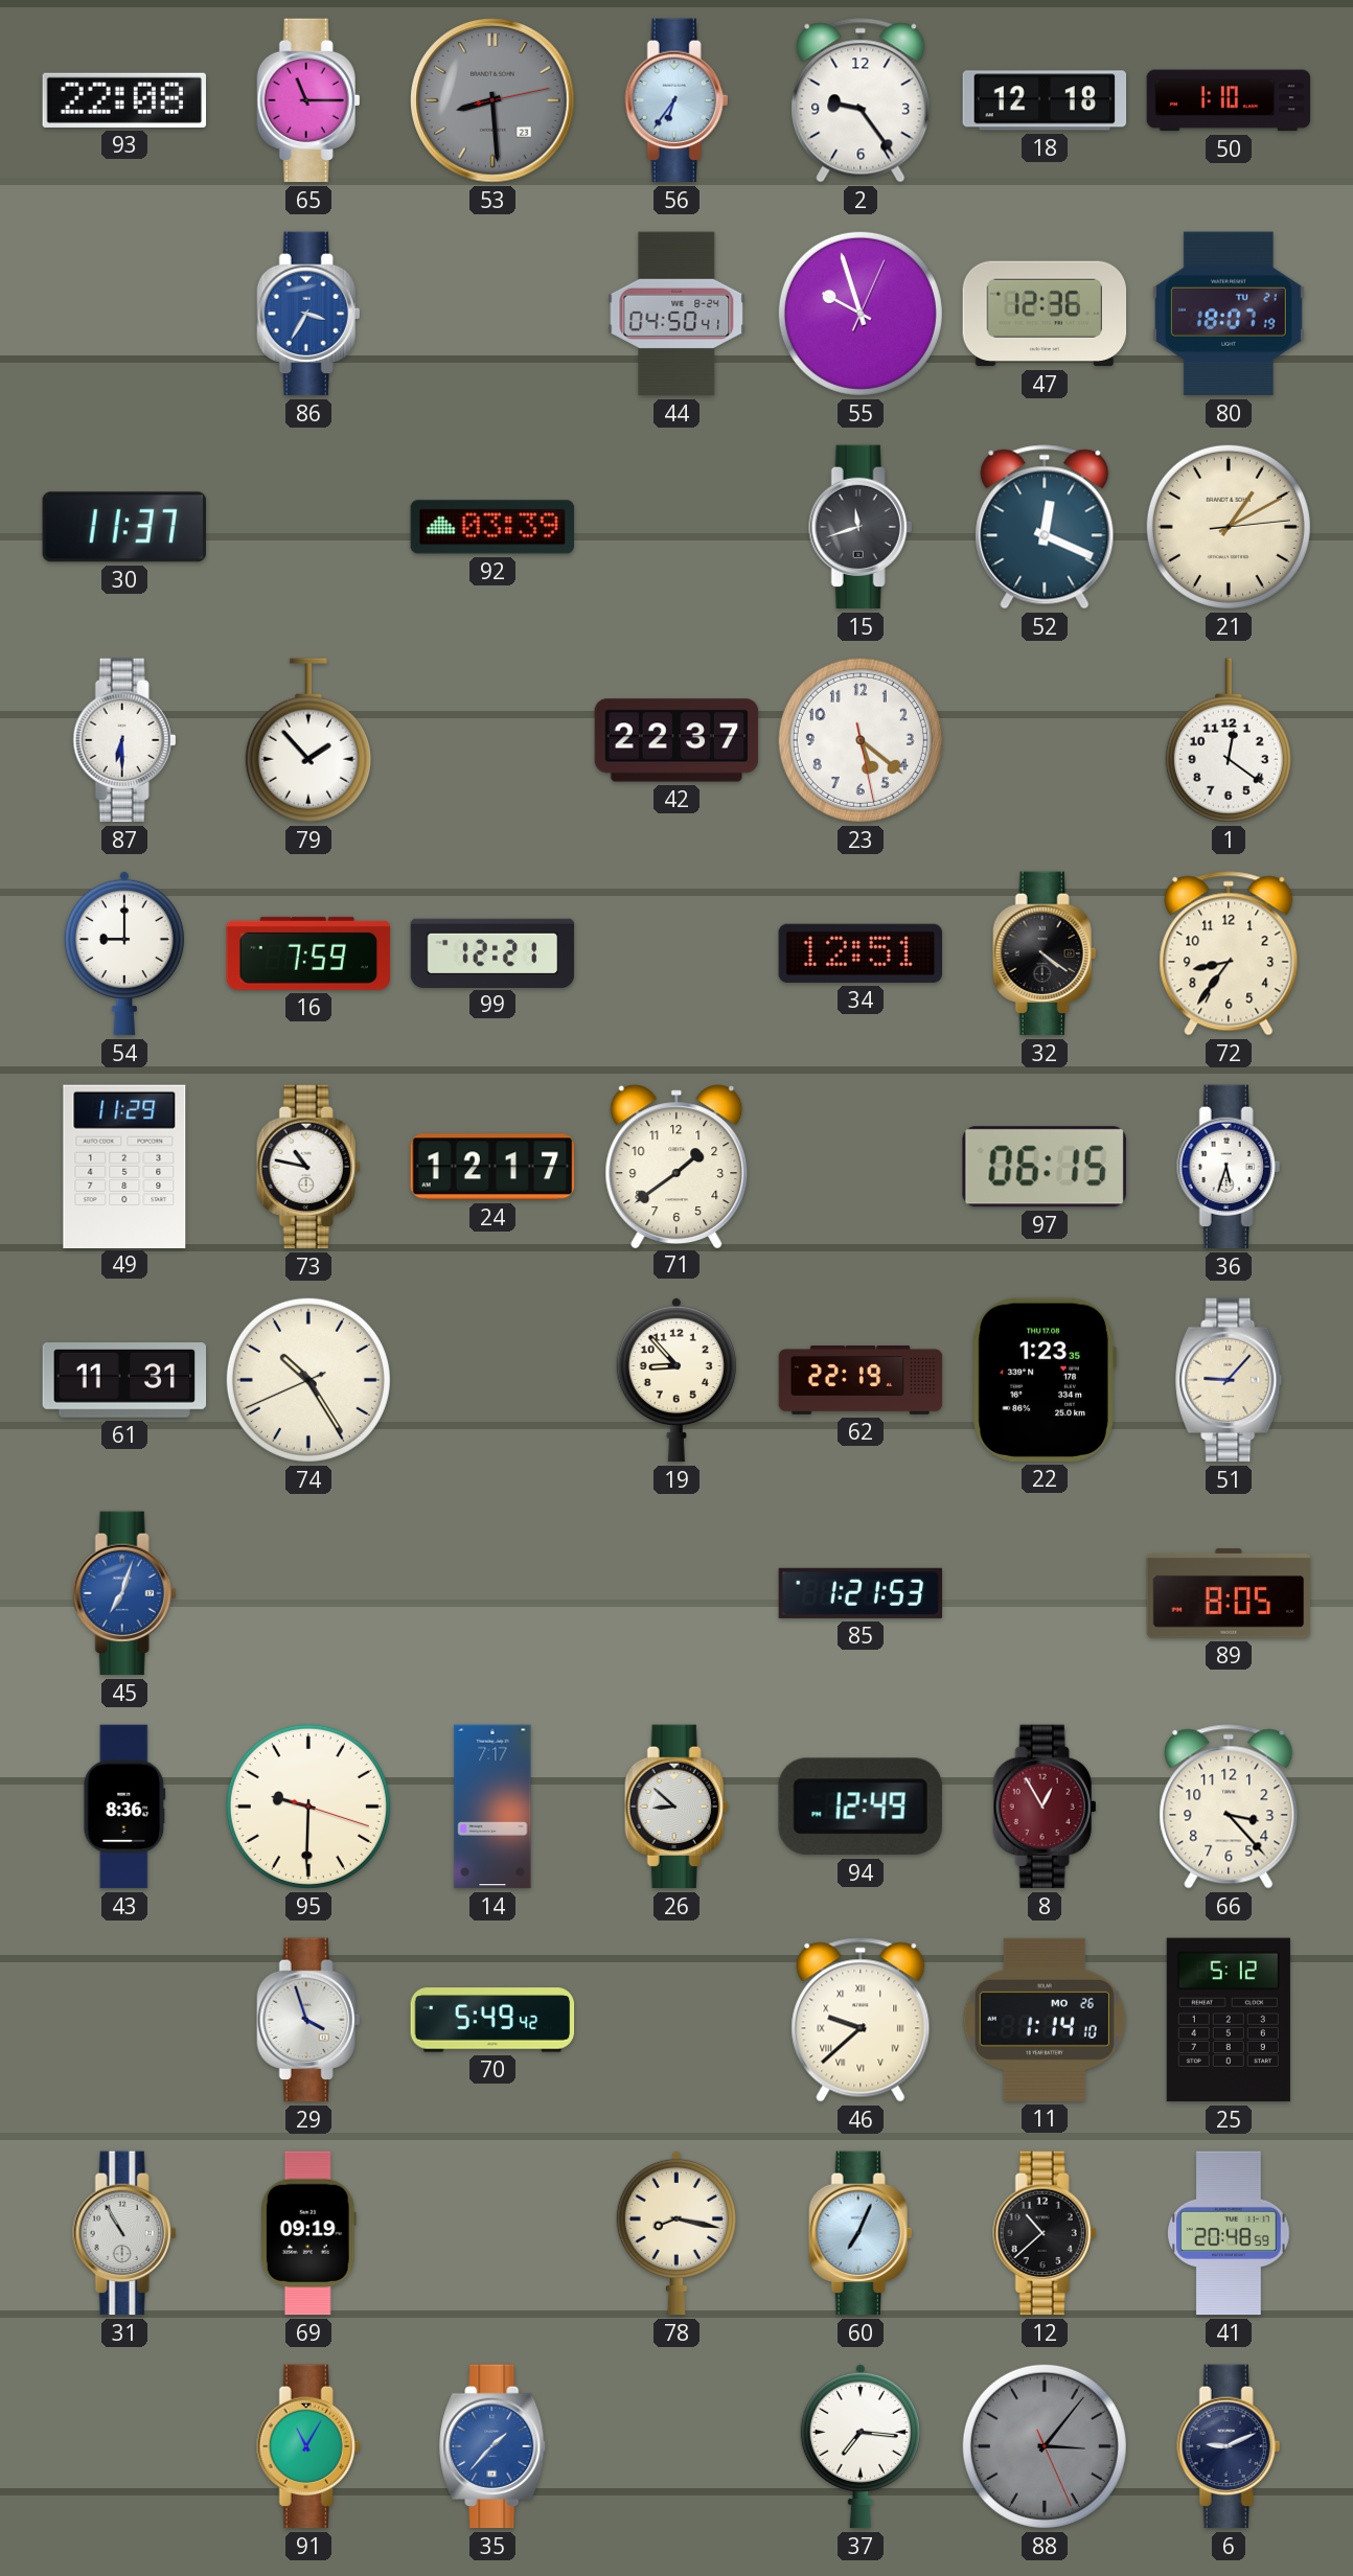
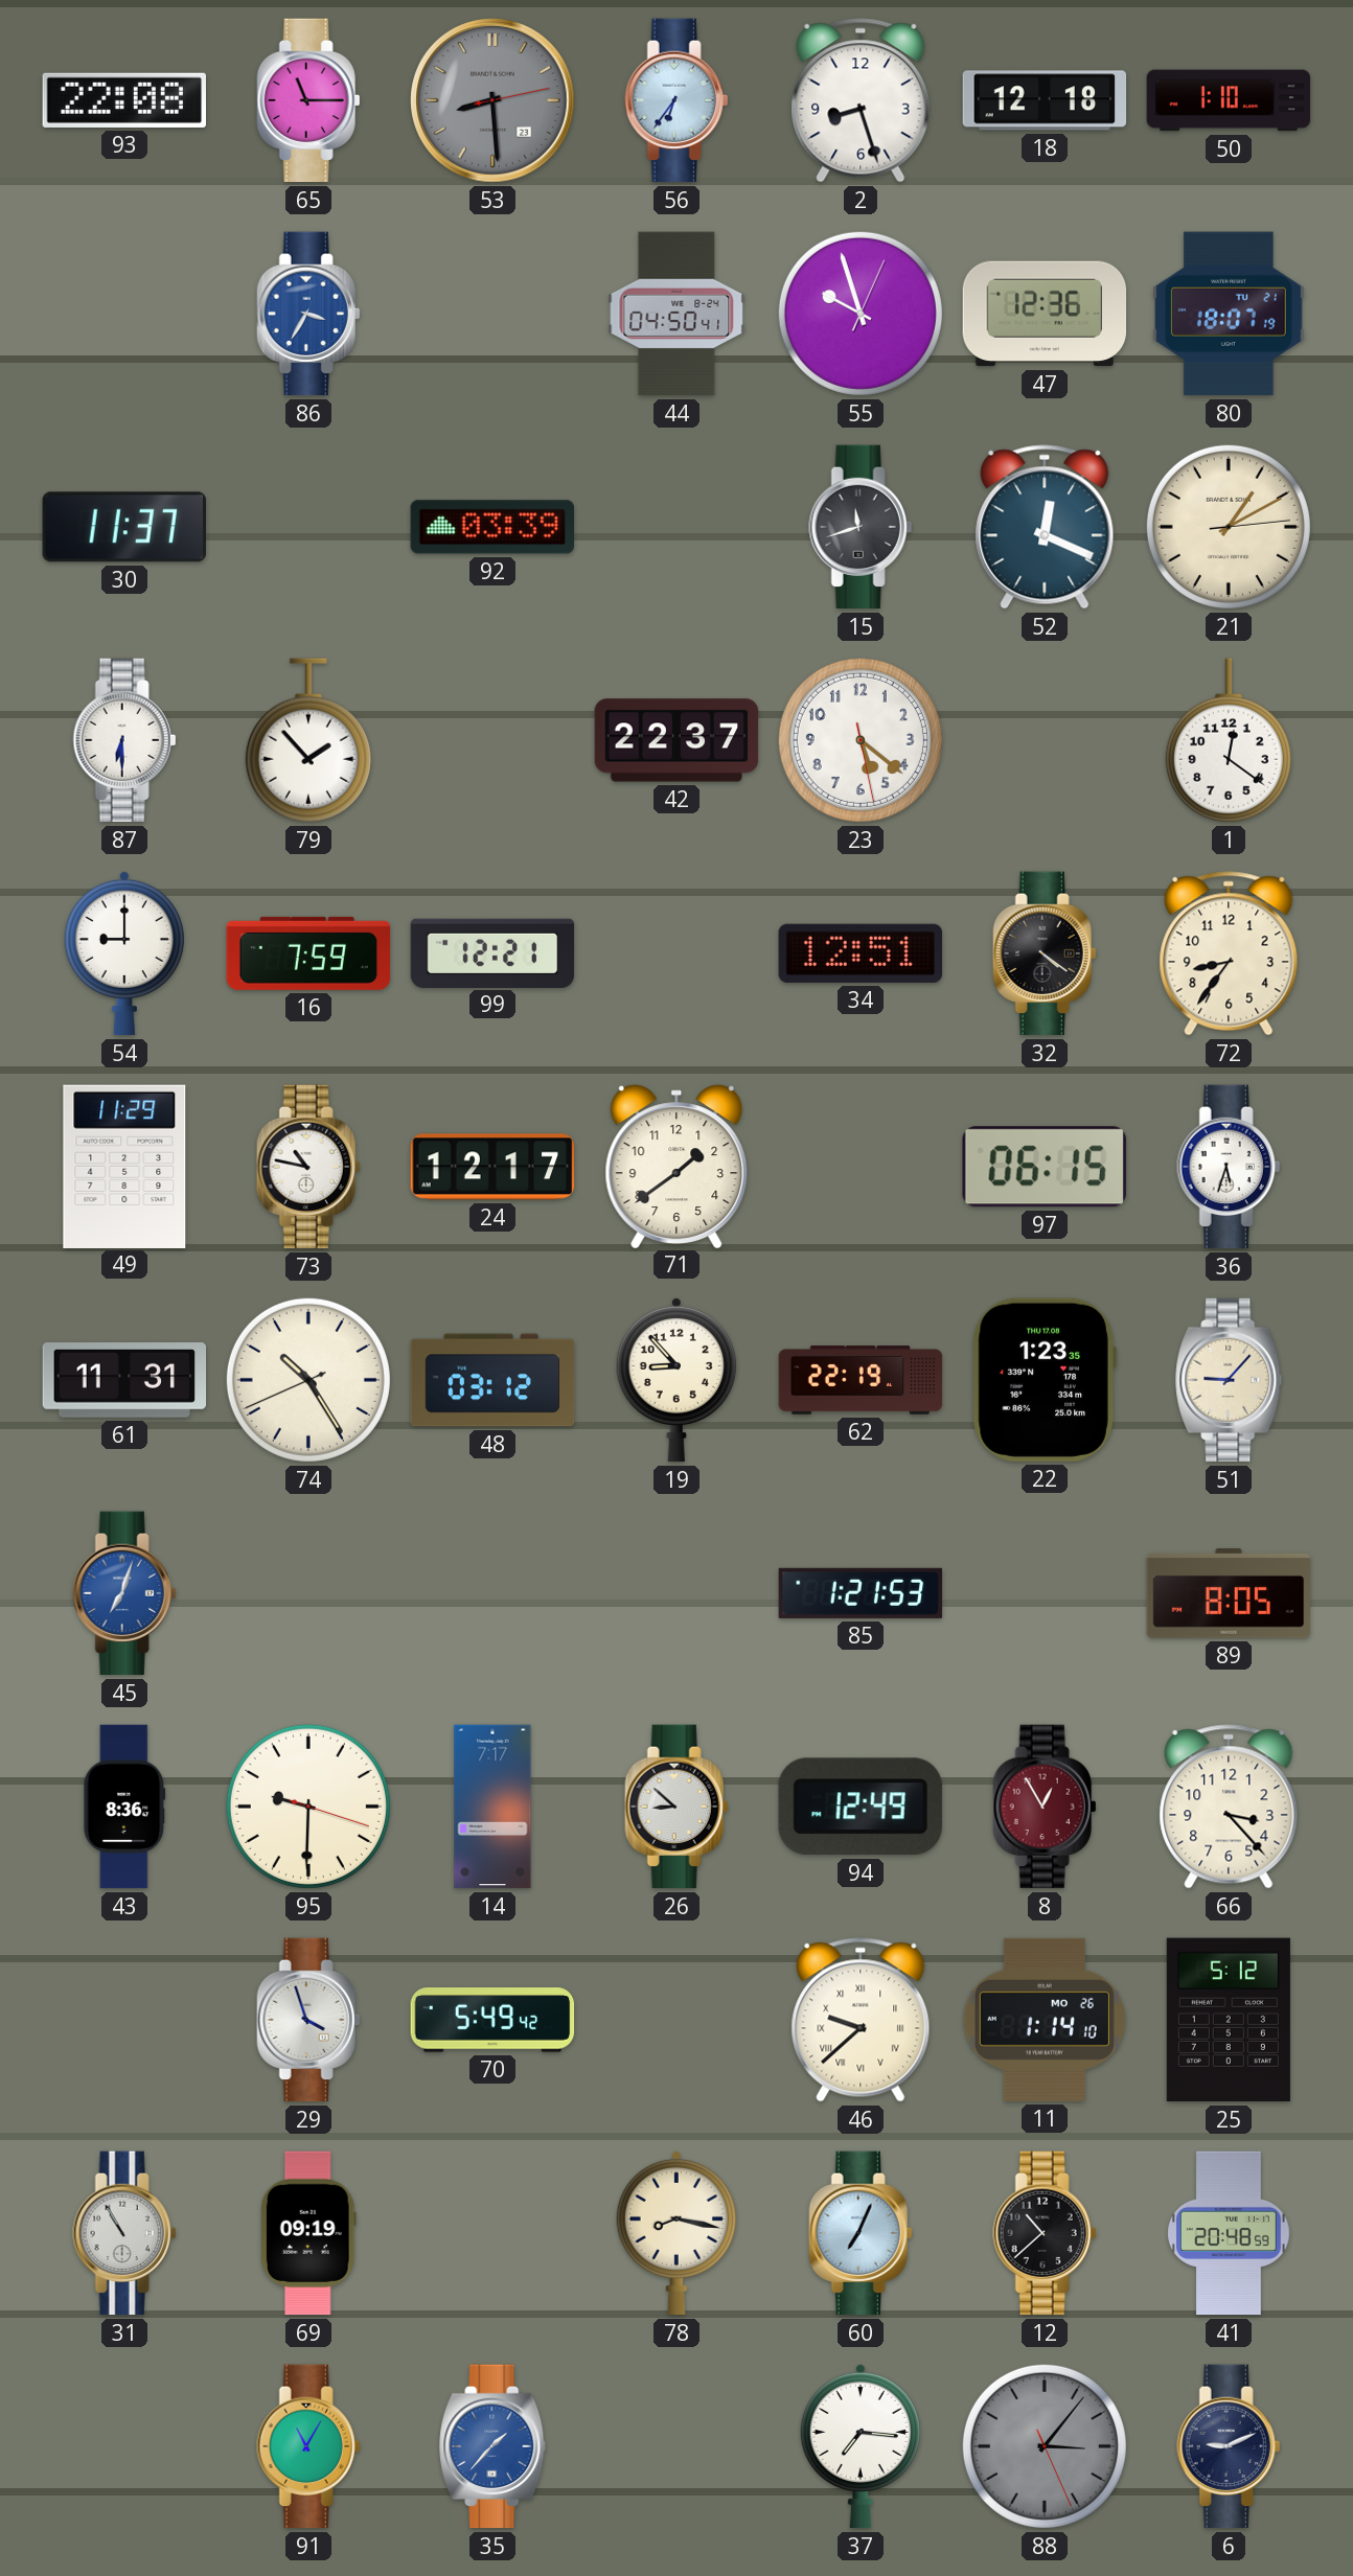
2: 9:24 -> 8:27
48: none -> 03:12
